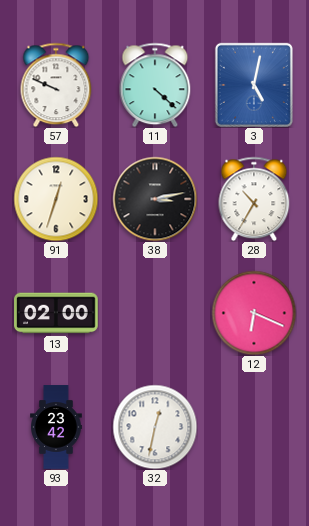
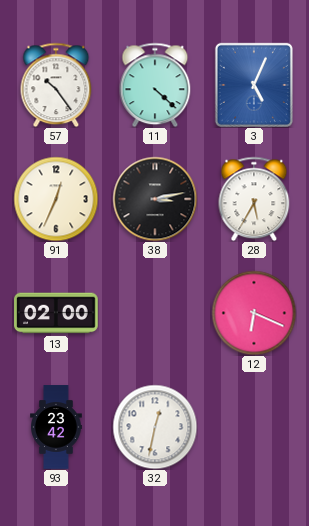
57: 9:49 -> 10:24
3: 5:02 -> 5:04
91: 12:33 -> 12:34
28: 10:35 -> 5:35
